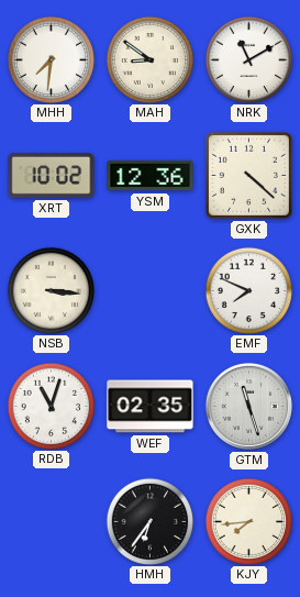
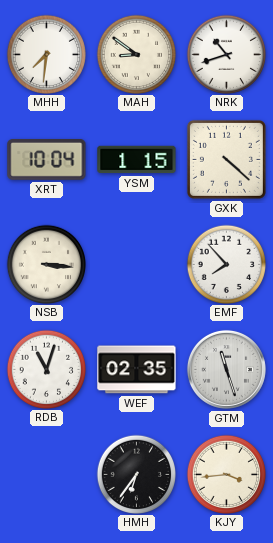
NRK: 11:10 -> 10:42
XRT: 10:02 -> 10:04
YSM: 12:36 -> 1:15
EMF: 7:49 -> 7:53
KJY: 7:44 -> 3:44
